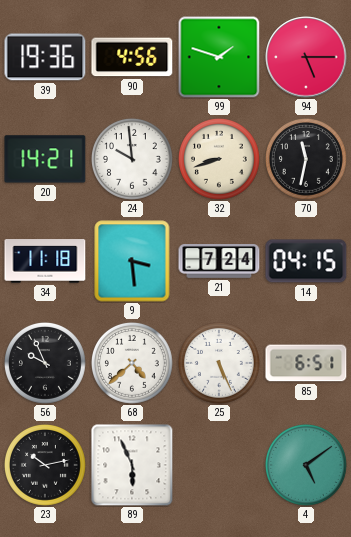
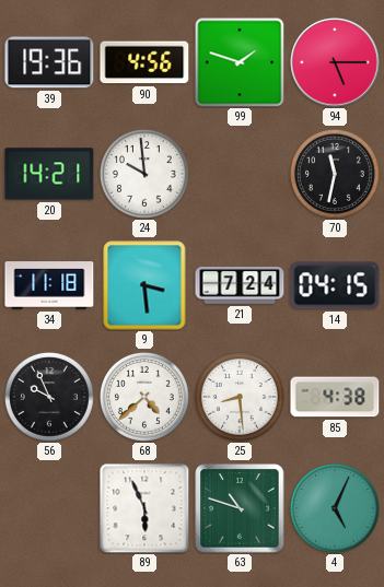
32: 8:42 -> none
25: 5:26 -> 8:29
85: 6:51 -> 4:38
23: 10:13 -> none
63: none -> 10:48
4: 5:09 -> 5:04
